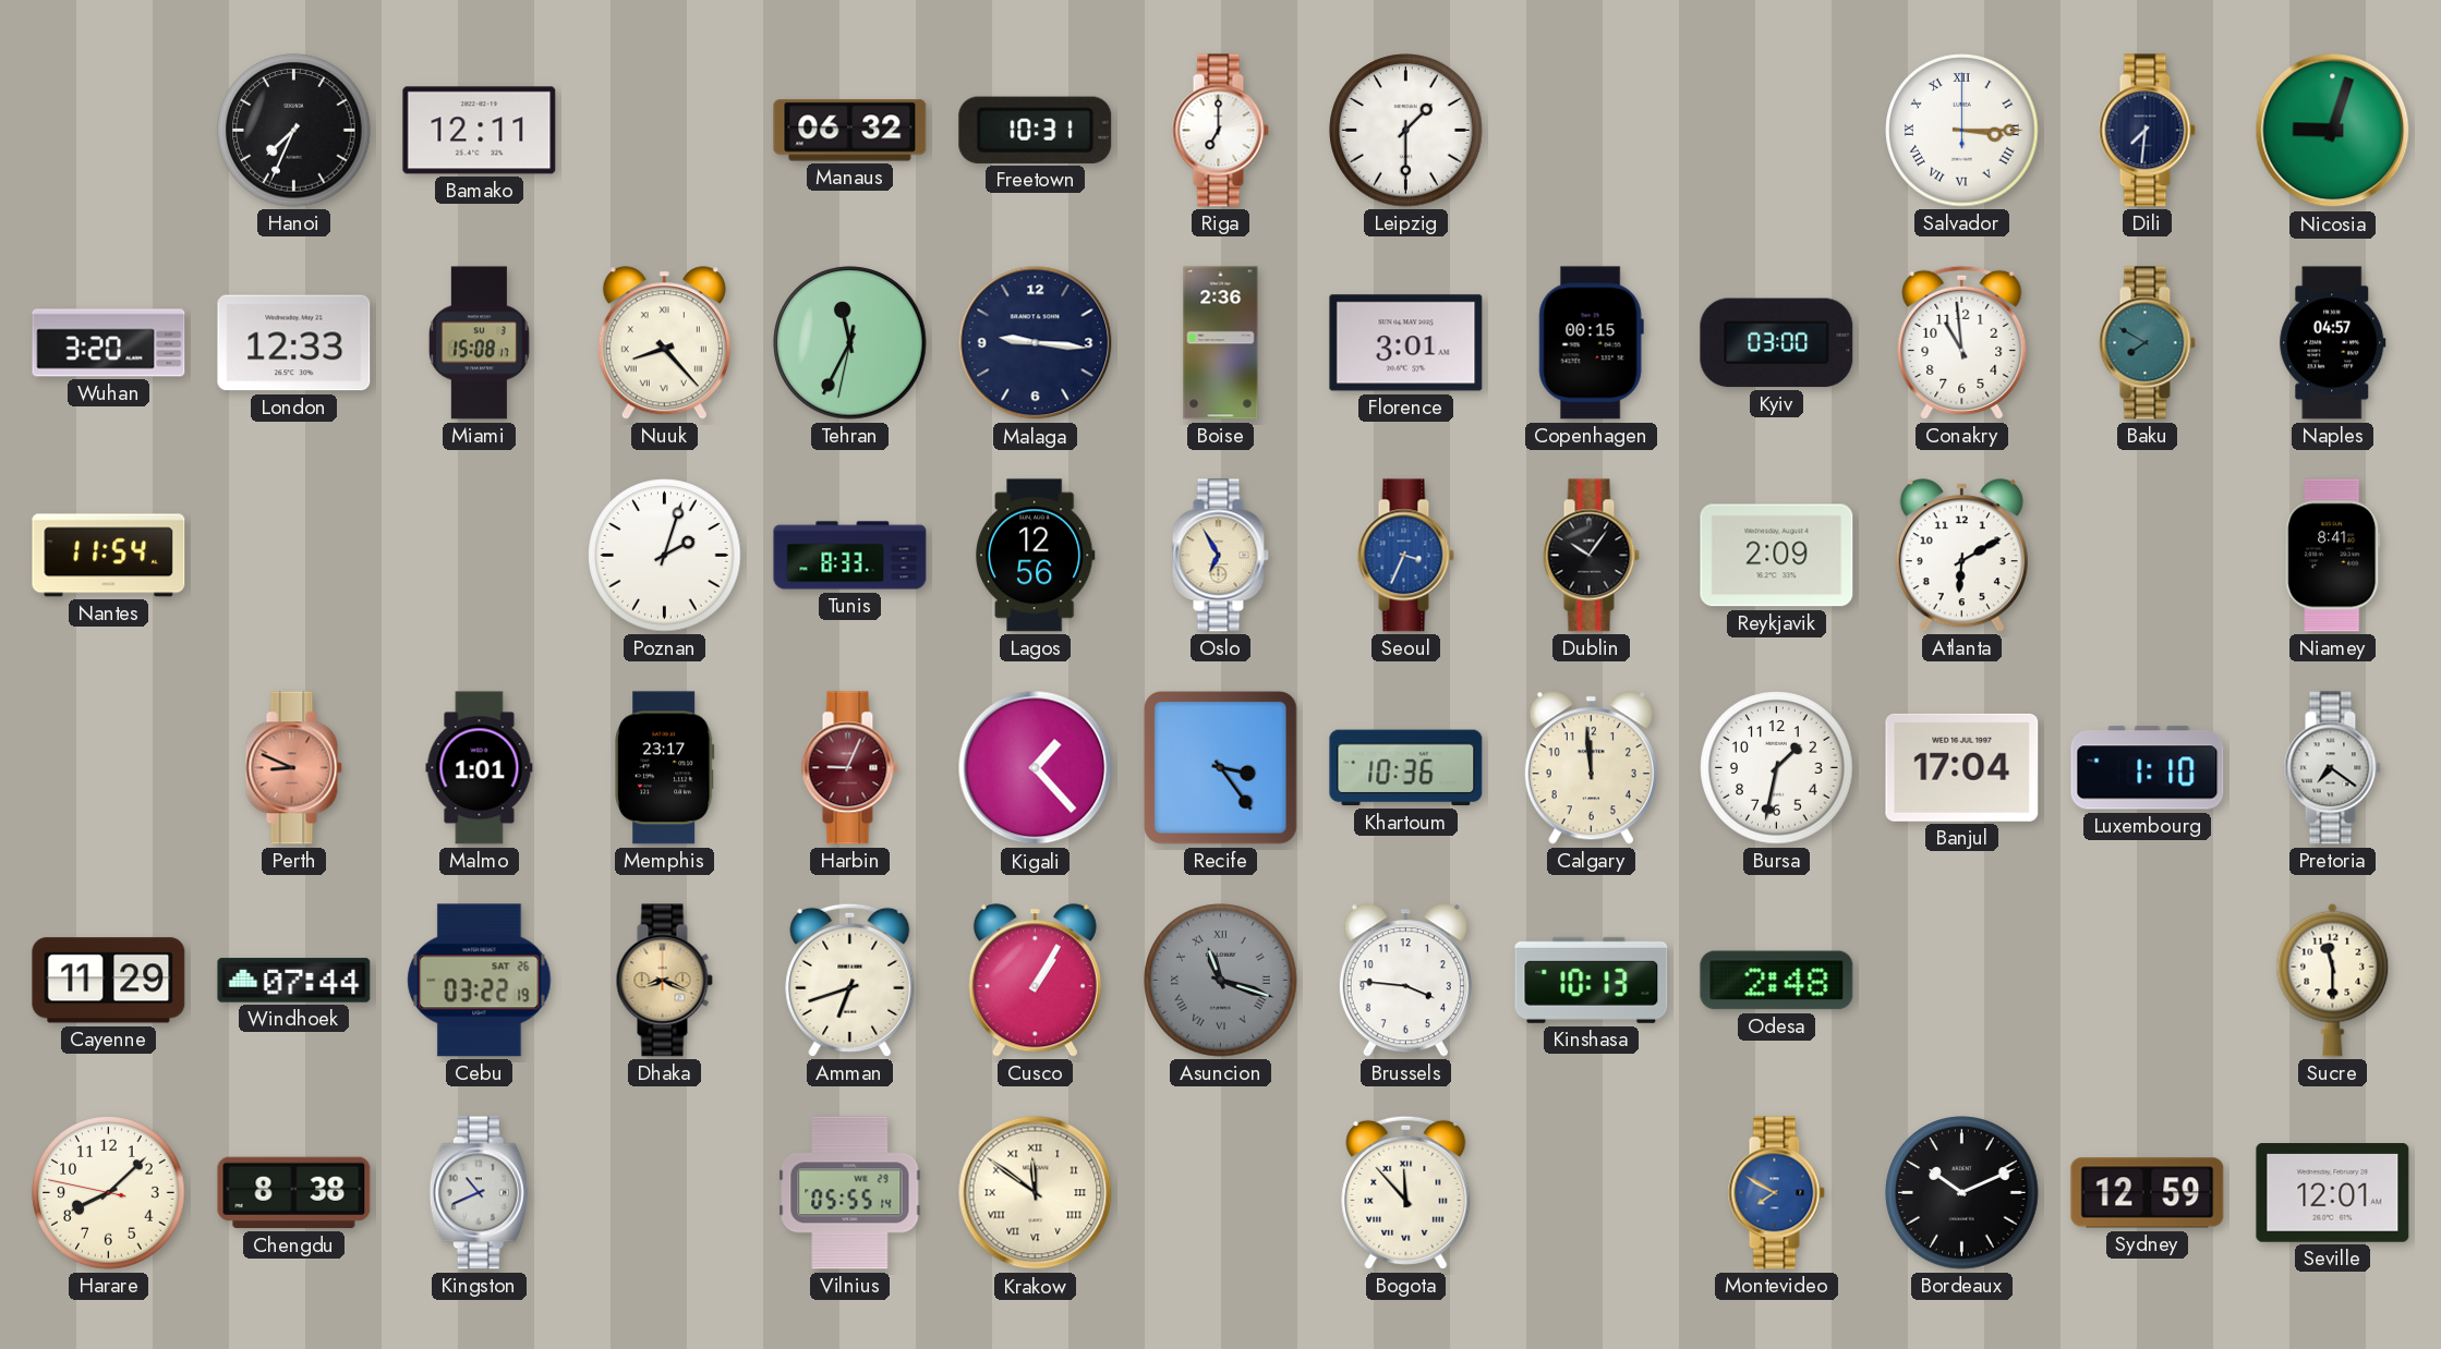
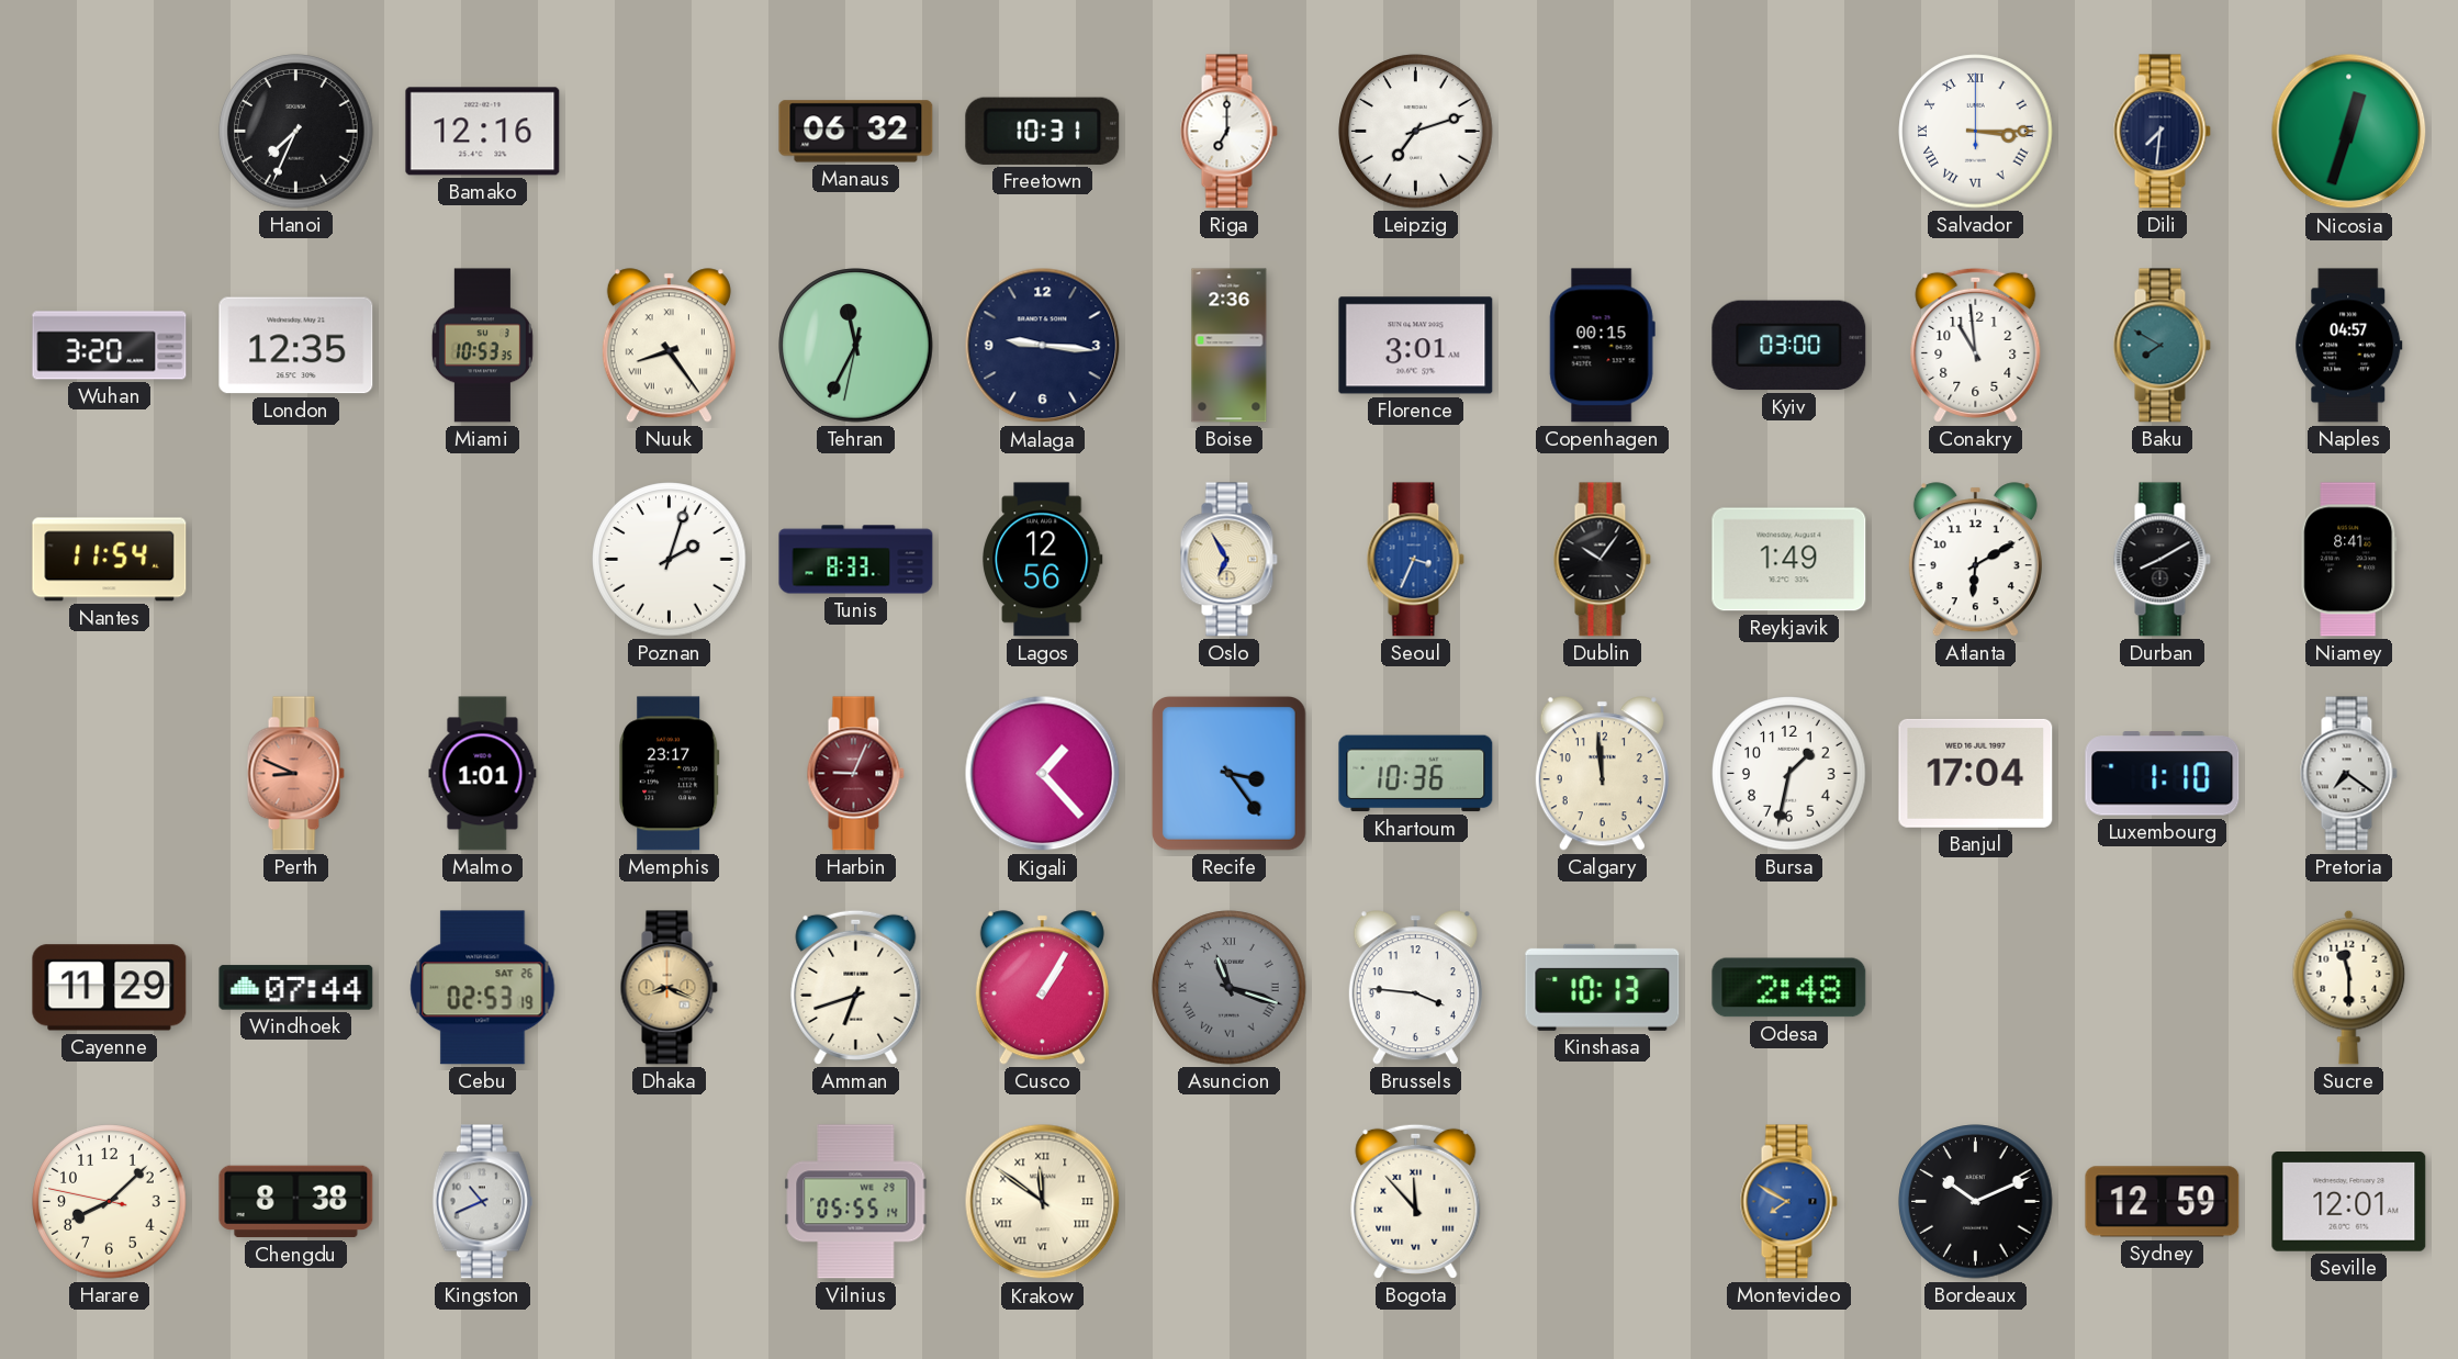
Bamako: 12:11 -> 12:16
Leipzig: 1:30 -> 7:12
Nicosia: 9:03 -> 12:33
London: 12:33 -> 12:35
Miami: 15:08 -> 10:53
Nuuk: 8:23 -> 8:24
Reykjavik: 2:09 -> 1:49
Durban: none -> 8:10
Cebu: 03:22 -> 02:53
